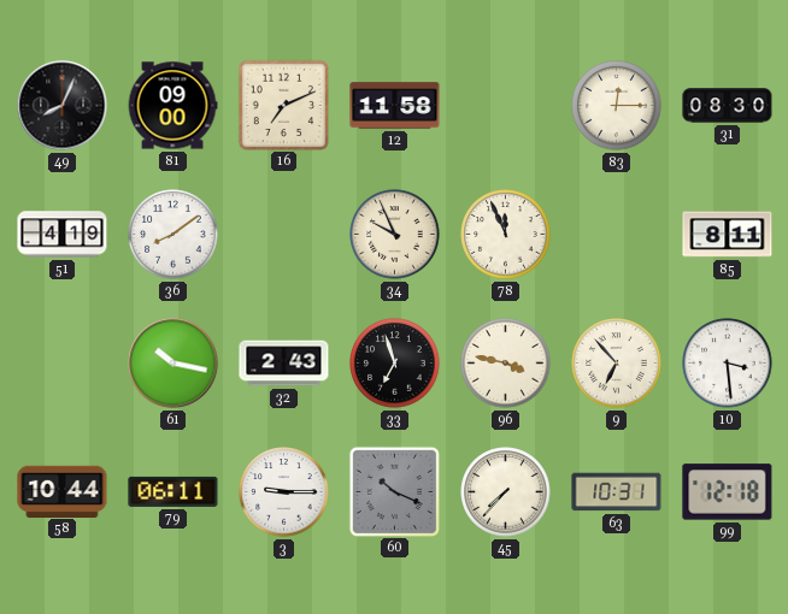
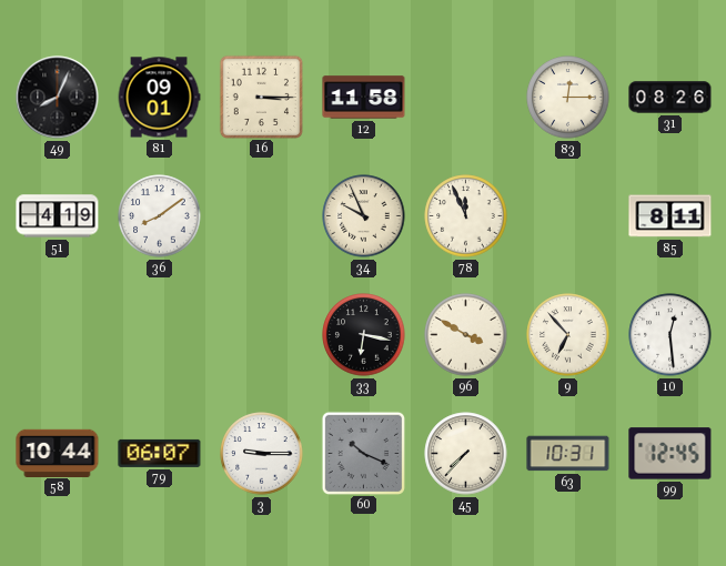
81: 09:00 -> 09:01
16: 7:11 -> 3:15
31: 08:30 -> 08:26
61: 10:17 -> none
32: 2:43 -> none
33: 6:57 -> 6:17
96: 3:47 -> 3:50
10: 3:29 -> 12:29
79: 06:11 -> 06:07
99: 12:18 -> 12:45
